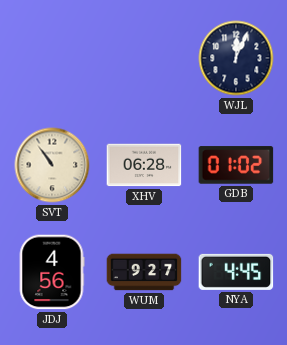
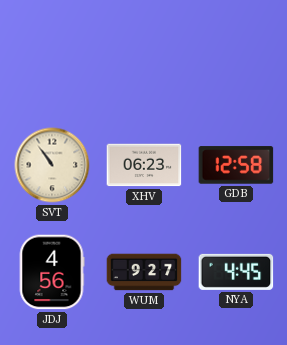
WJL: 12:04 -> none
XHV: 06:28 -> 06:23
GDB: 01:02 -> 12:58
